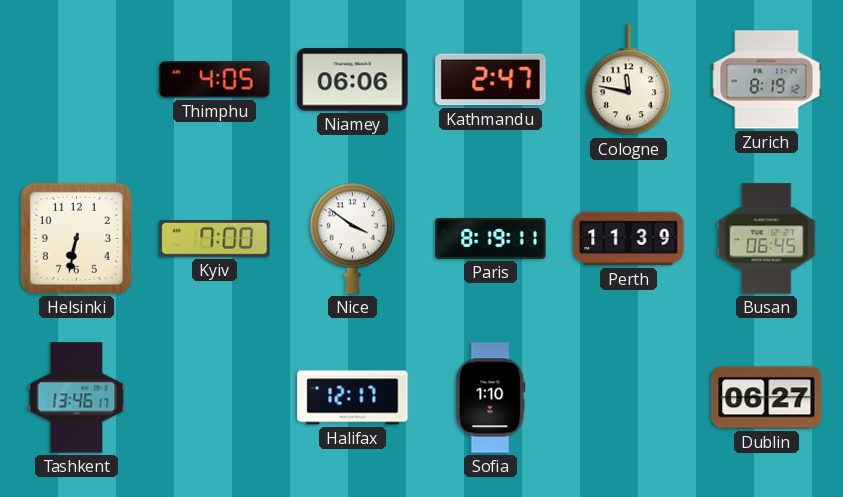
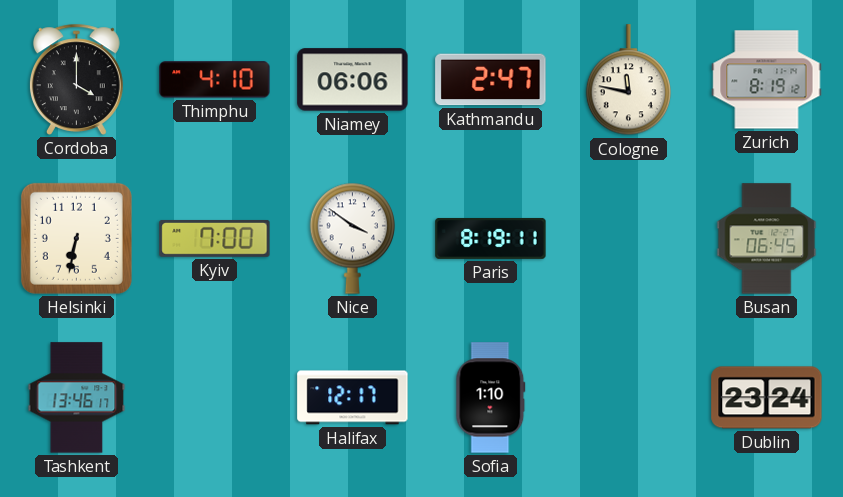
Cordoba: none -> 4:00
Thimphu: 4:05 -> 4:10
Perth: 11:39 -> none
Dublin: 06:27 -> 23:24
